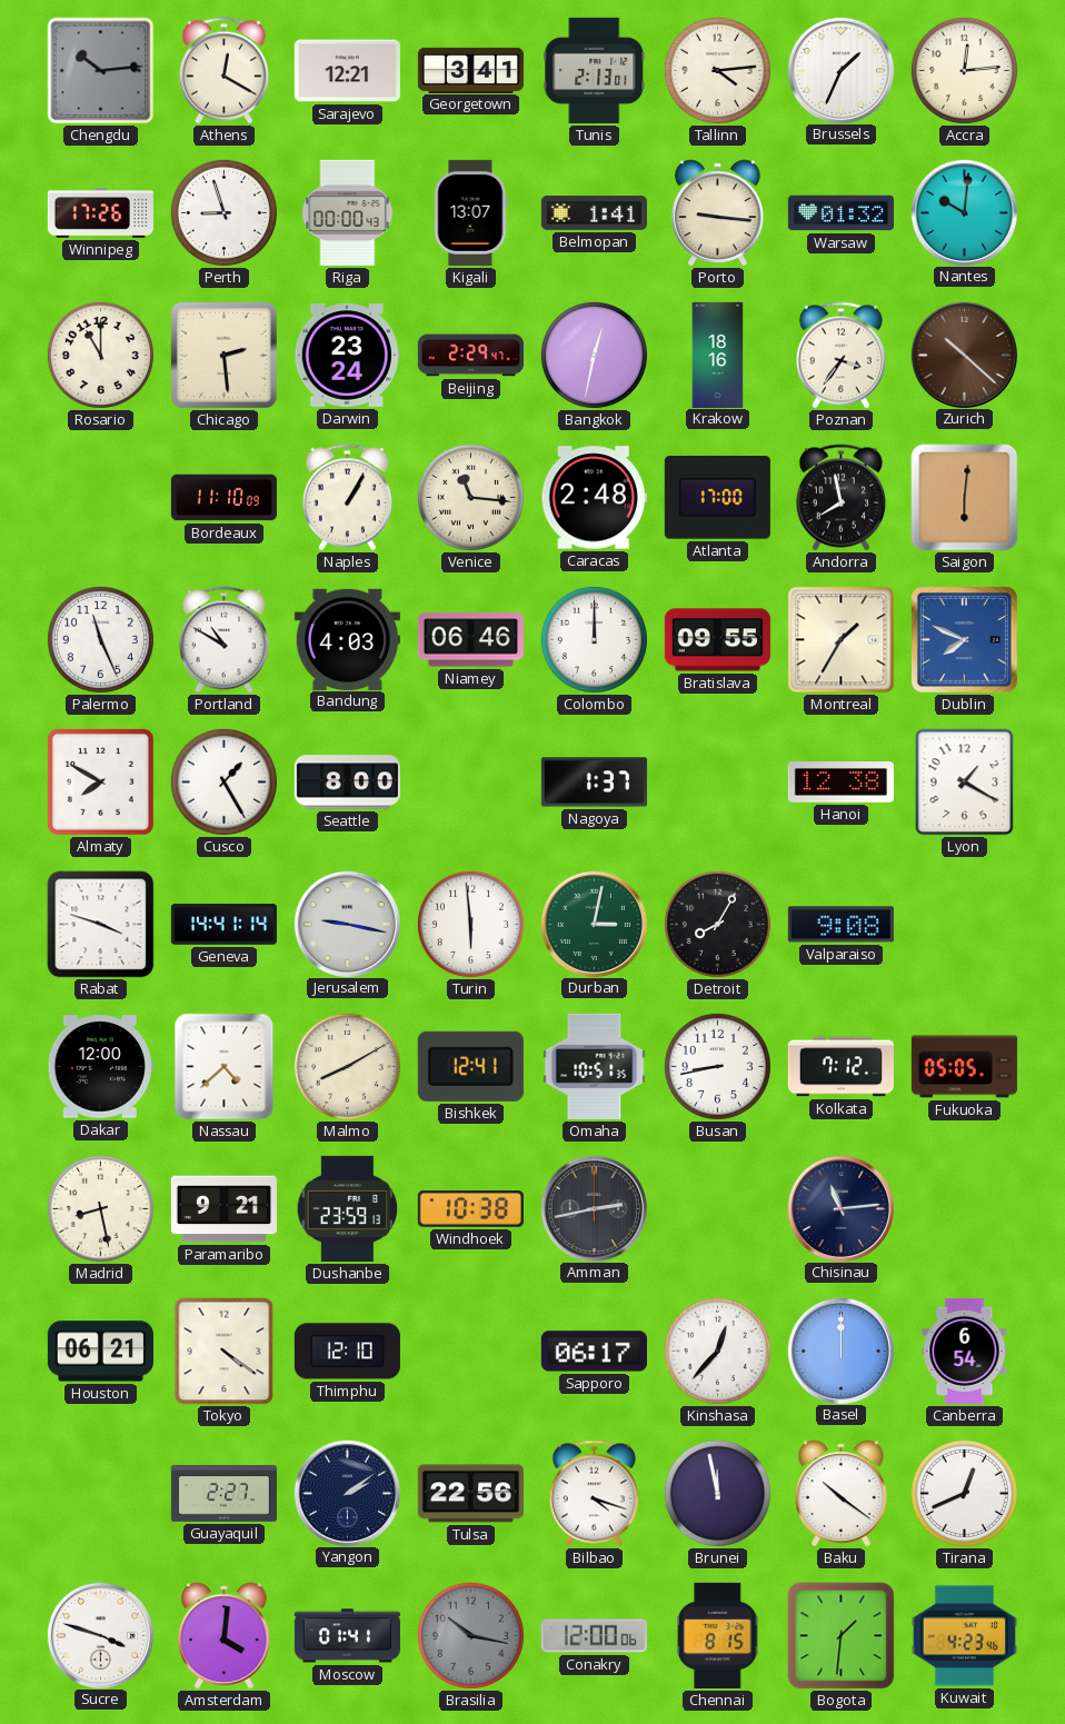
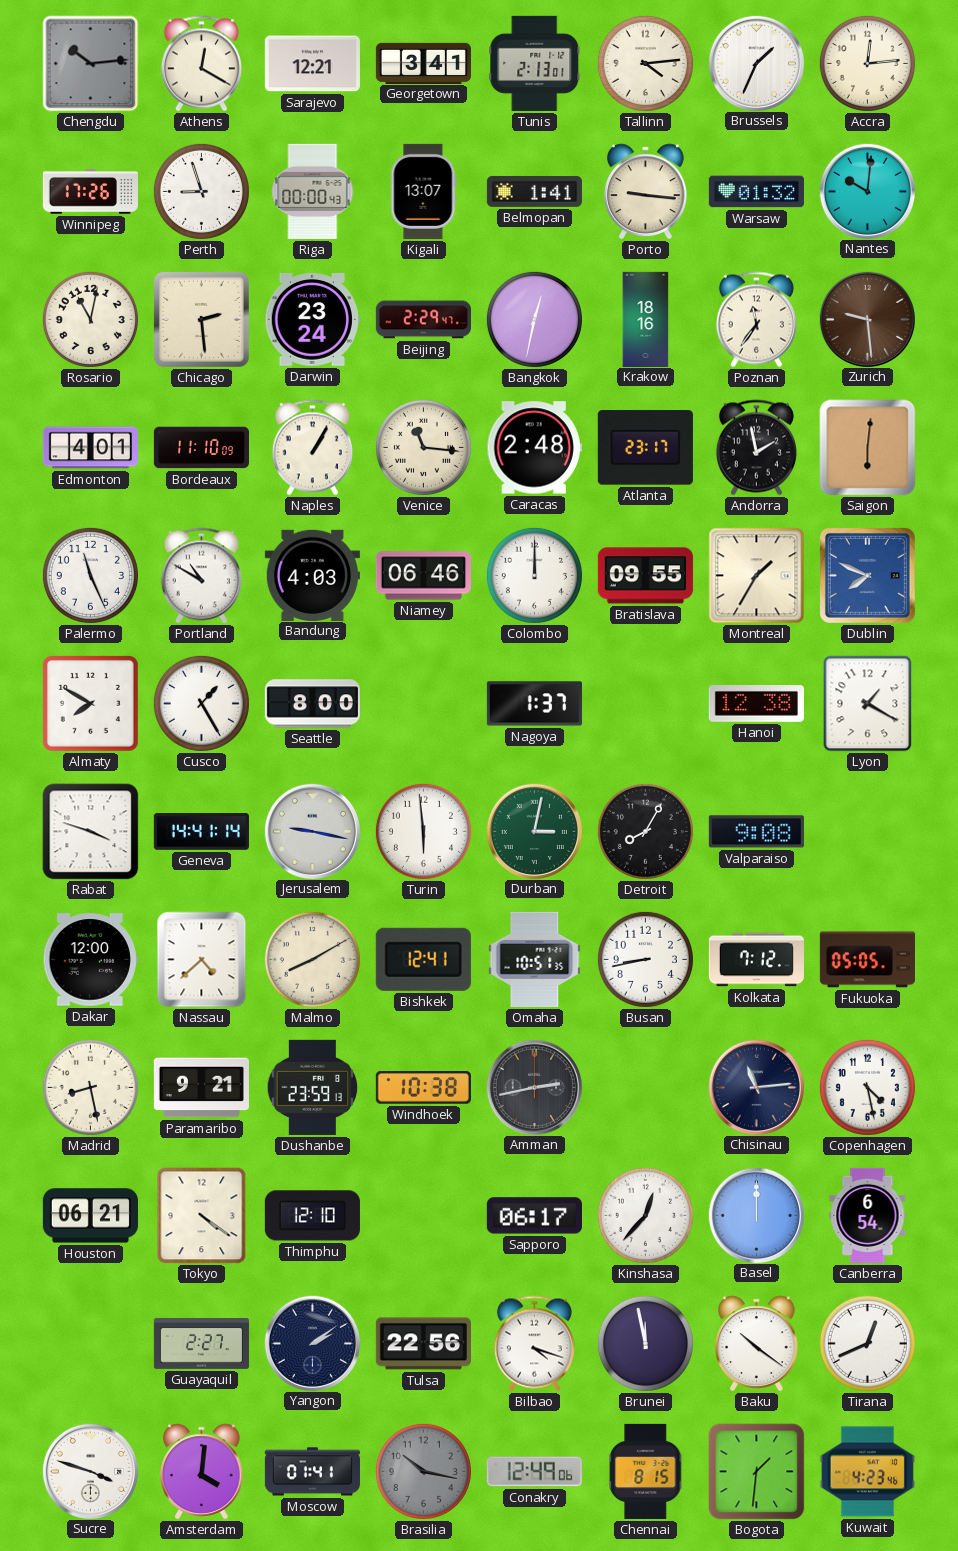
Rosario: 11:00 -> 11:02
Poznan: 3:36 -> 11:36
Zurich: 10:22 -> 9:29
Edmonton: none -> 4:01
Atlanta: 17:00 -> 23:17
Andorra: 7:58 -> 1:58
Copenhagen: none -> 4:28
Conakry: 12:00 -> 12:49
